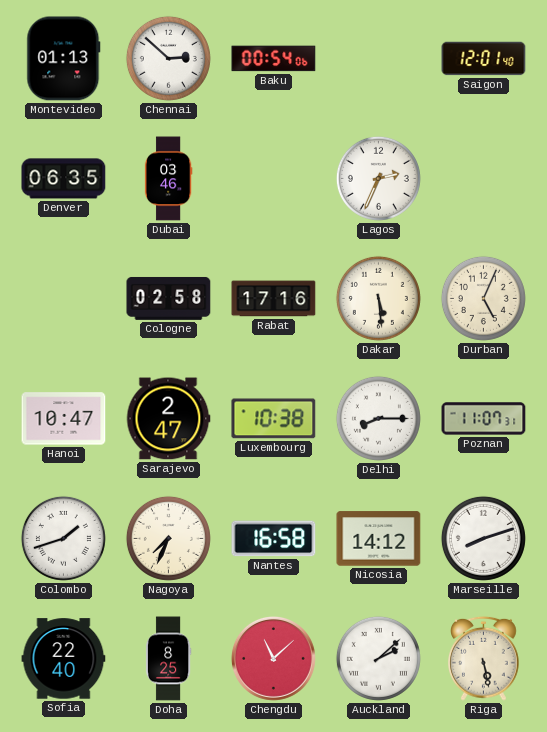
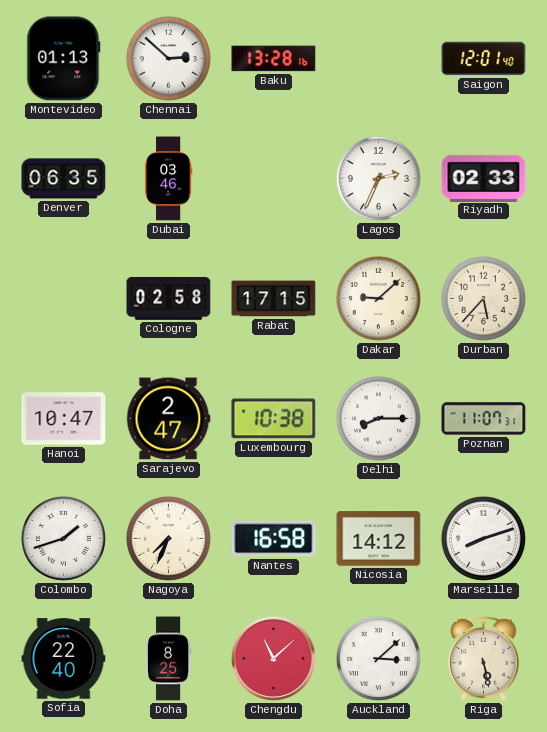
Baku: 00:54 -> 13:28
Riyadh: none -> 02:33
Rabat: 17:16 -> 17:15
Dakar: 5:29 -> 9:08
Durban: 5:04 -> 5:37
Auckland: 2:08 -> 3:08
